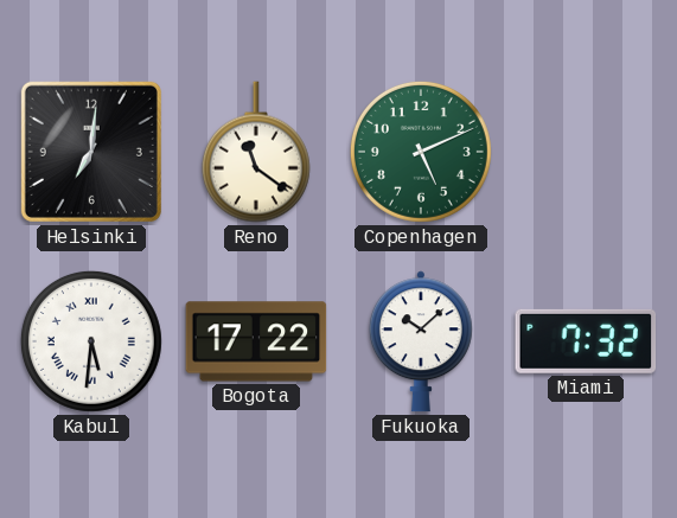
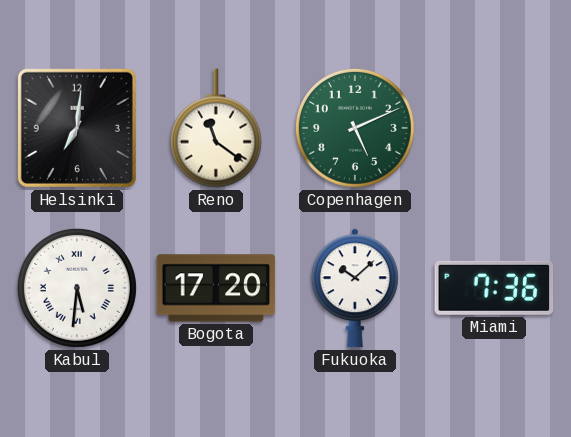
Bogota: 17:22 -> 17:20
Miami: 7:32 -> 7:36
